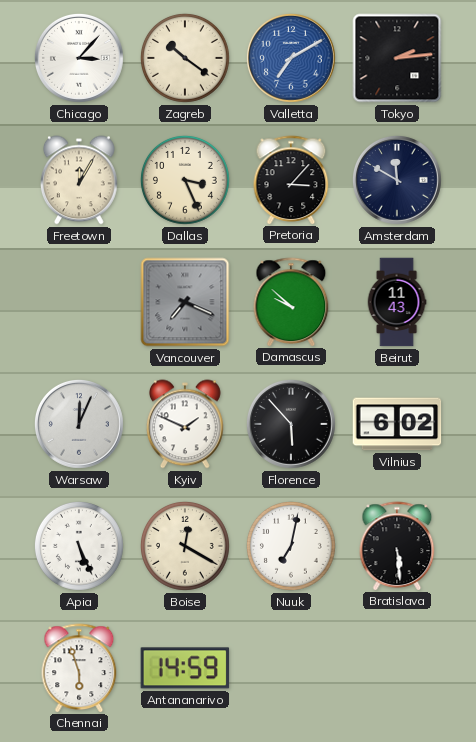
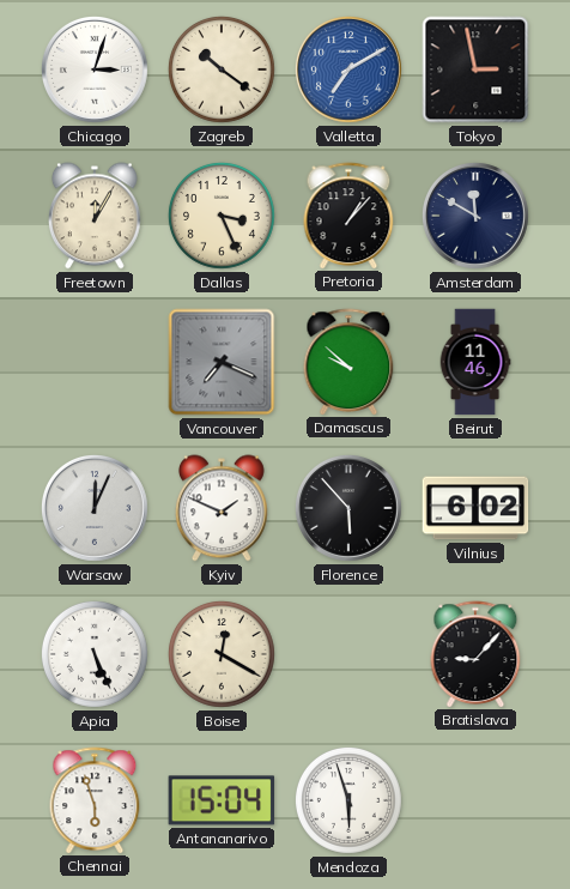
Chicago: 3:07 -> 3:03
Tokyo: 2:14 -> 2:58
Pretoria: 3:07 -> 1:07
Beirut: 11:43 -> 11:46
Nuuk: 7:02 -> none
Bratislava: 5:29 -> 9:07
Antananarivo: 14:59 -> 15:04
Mendoza: none -> 5:57
